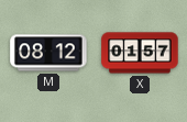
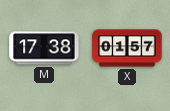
M: 08:12 -> 17:38
